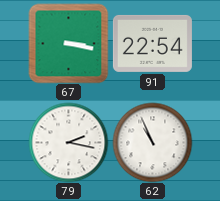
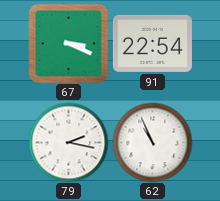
67: 3:17 -> 3:19
